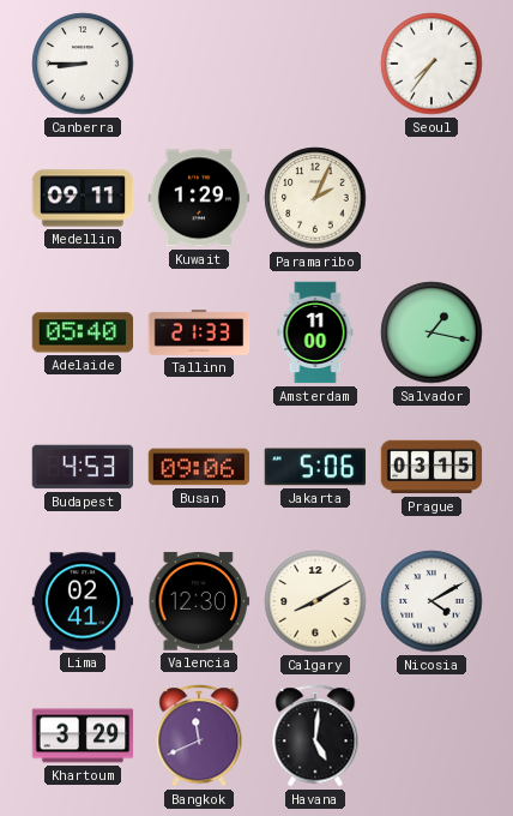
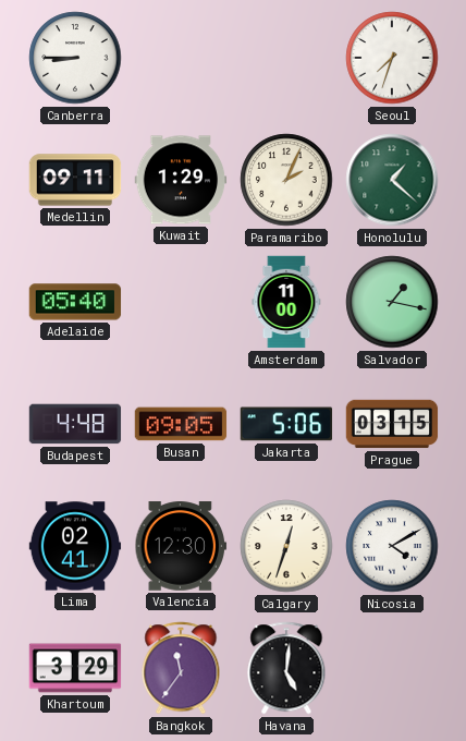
Seoul: 7:36 -> 7:33
Honolulu: none -> 1:22
Tallinn: 21:33 -> none
Budapest: 4:53 -> 4:48
Busan: 09:06 -> 09:05
Calgary: 8:10 -> 12:33
Bangkok: 11:41 -> 11:36
